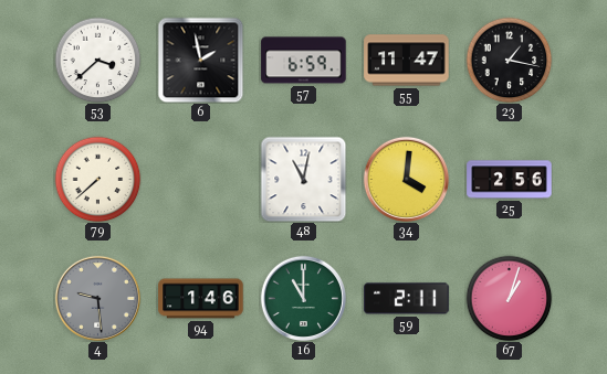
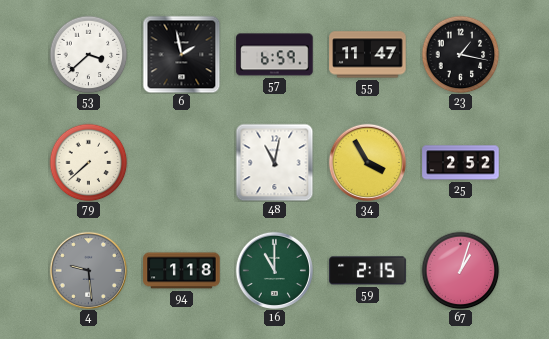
34: 4:01 -> 3:55
25: 2:56 -> 2:52
94: 1:46 -> 1:18
59: 2:11 -> 2:15
